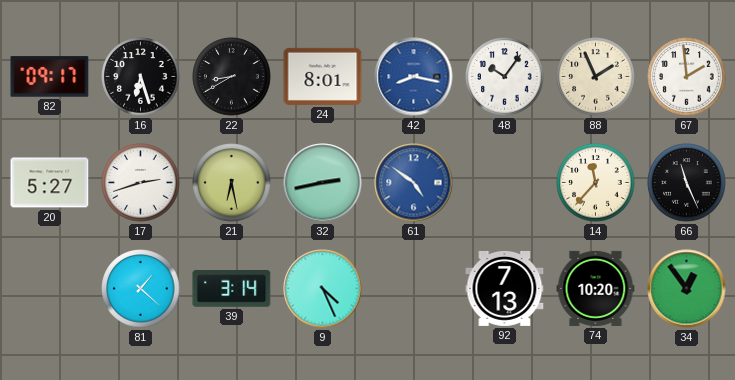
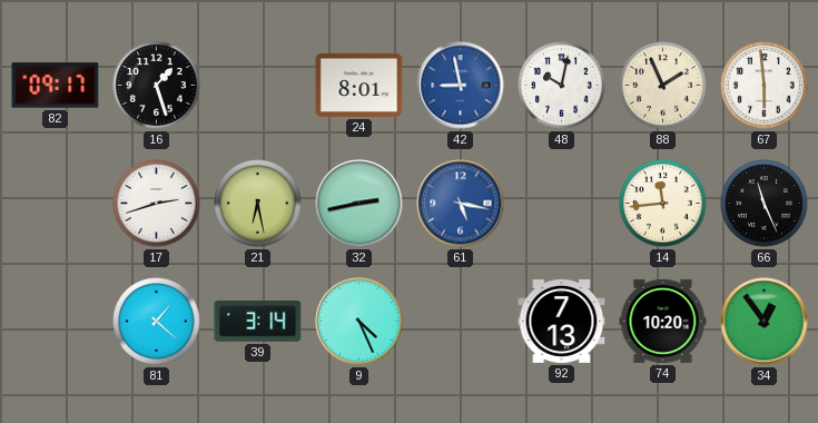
16: 6:27 -> 1:27
22: 8:40 -> none
42: 8:17 -> 8:58
48: 10:06 -> 10:02
67: 1:59 -> 5:59
20: 5:27 -> none
61: 4:51 -> 5:17
14: 11:37 -> 11:44
